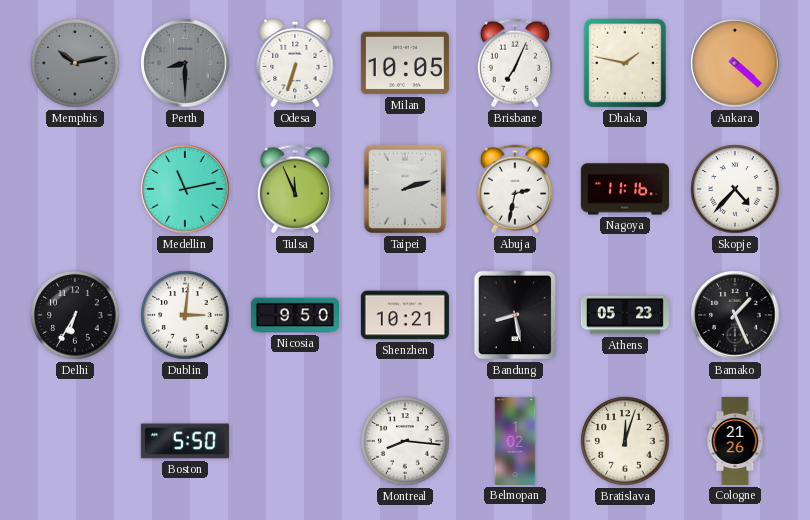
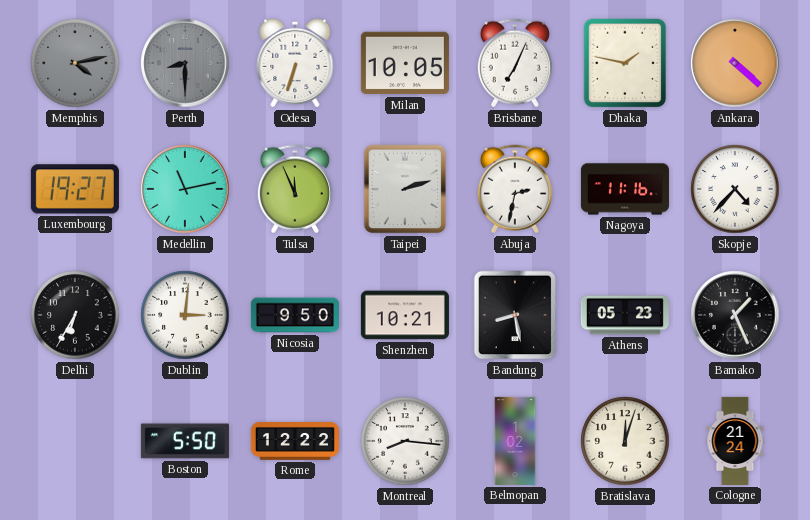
Memphis: 10:13 -> 4:13
Luxembourg: none -> 19:27
Rome: none -> 12:22
Cologne: 21:26 -> 21:24
